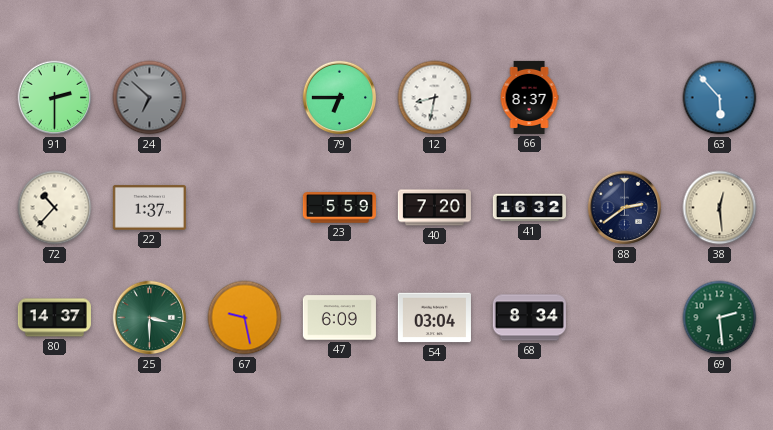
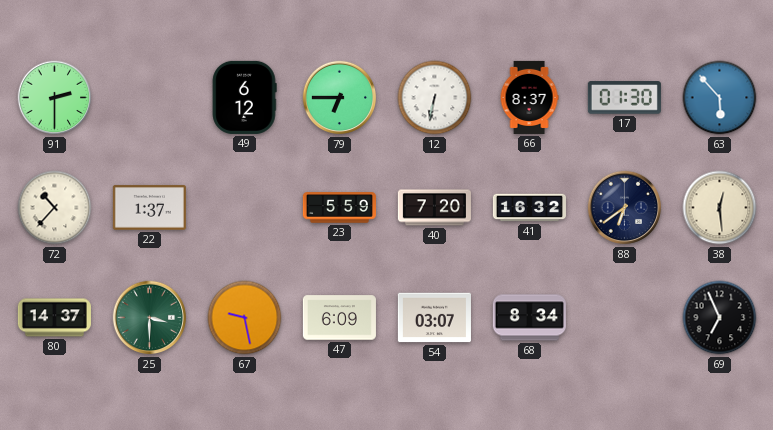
24: 6:52 -> none
49: none -> 6:12
12: 8:32 -> 6:32
17: none -> 01:30
88: 2:39 -> 6:39
54: 03:04 -> 03:07
69: 2:29 -> 6:56
69 dial: green -> black
